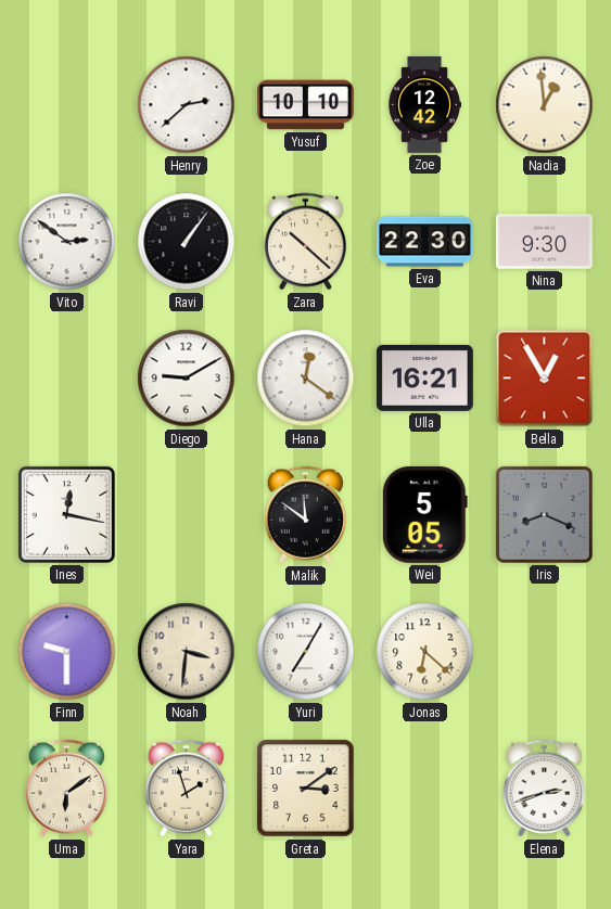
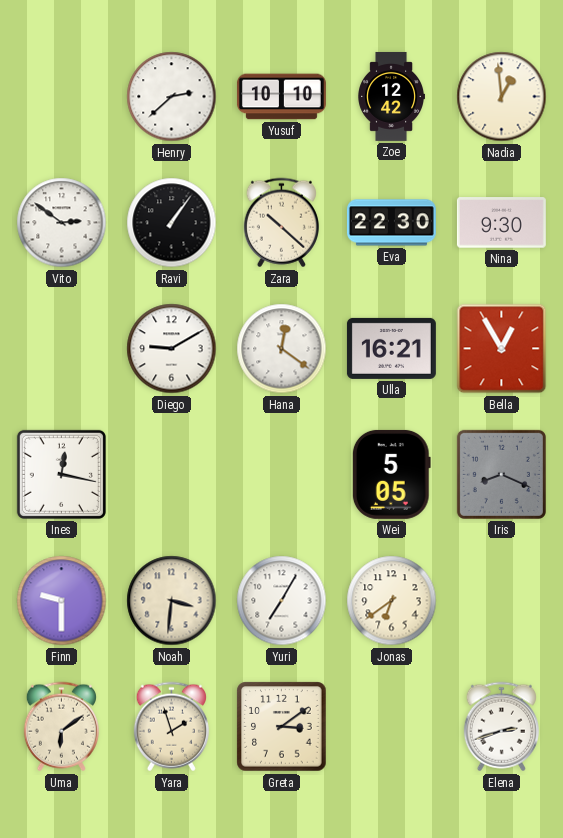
Malik: 11:51 -> none
Jonas: 6:22 -> 6:39
